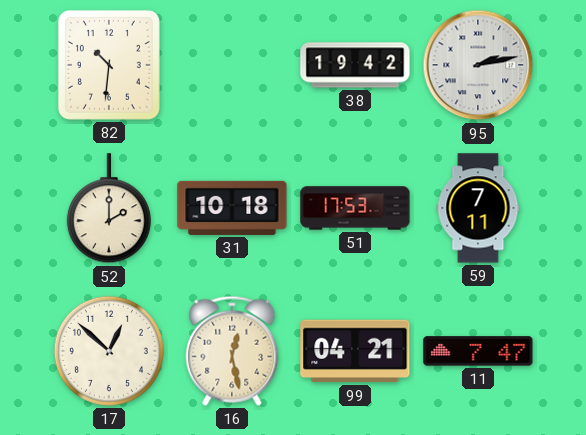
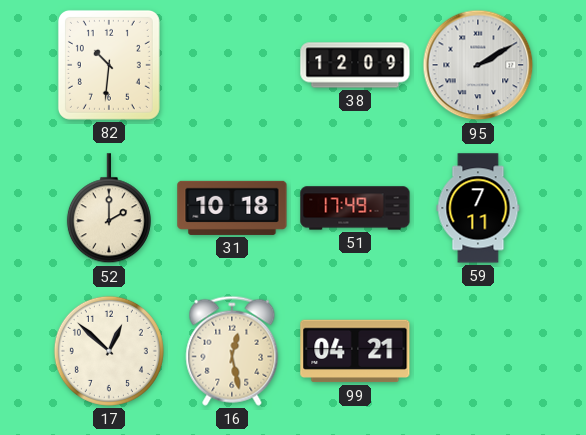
38: 19:42 -> 12:09
95: 2:13 -> 2:10
51: 17:53 -> 17:49
11: 7:47 -> none
